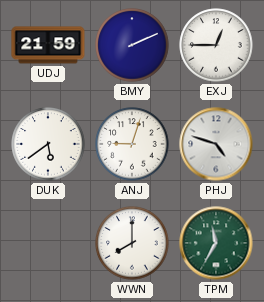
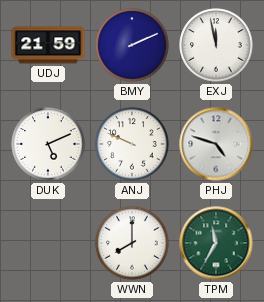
EXJ: 12:45 -> 11:58
DUK: 5:39 -> 5:11
ANJ: 9:03 -> 9:49
